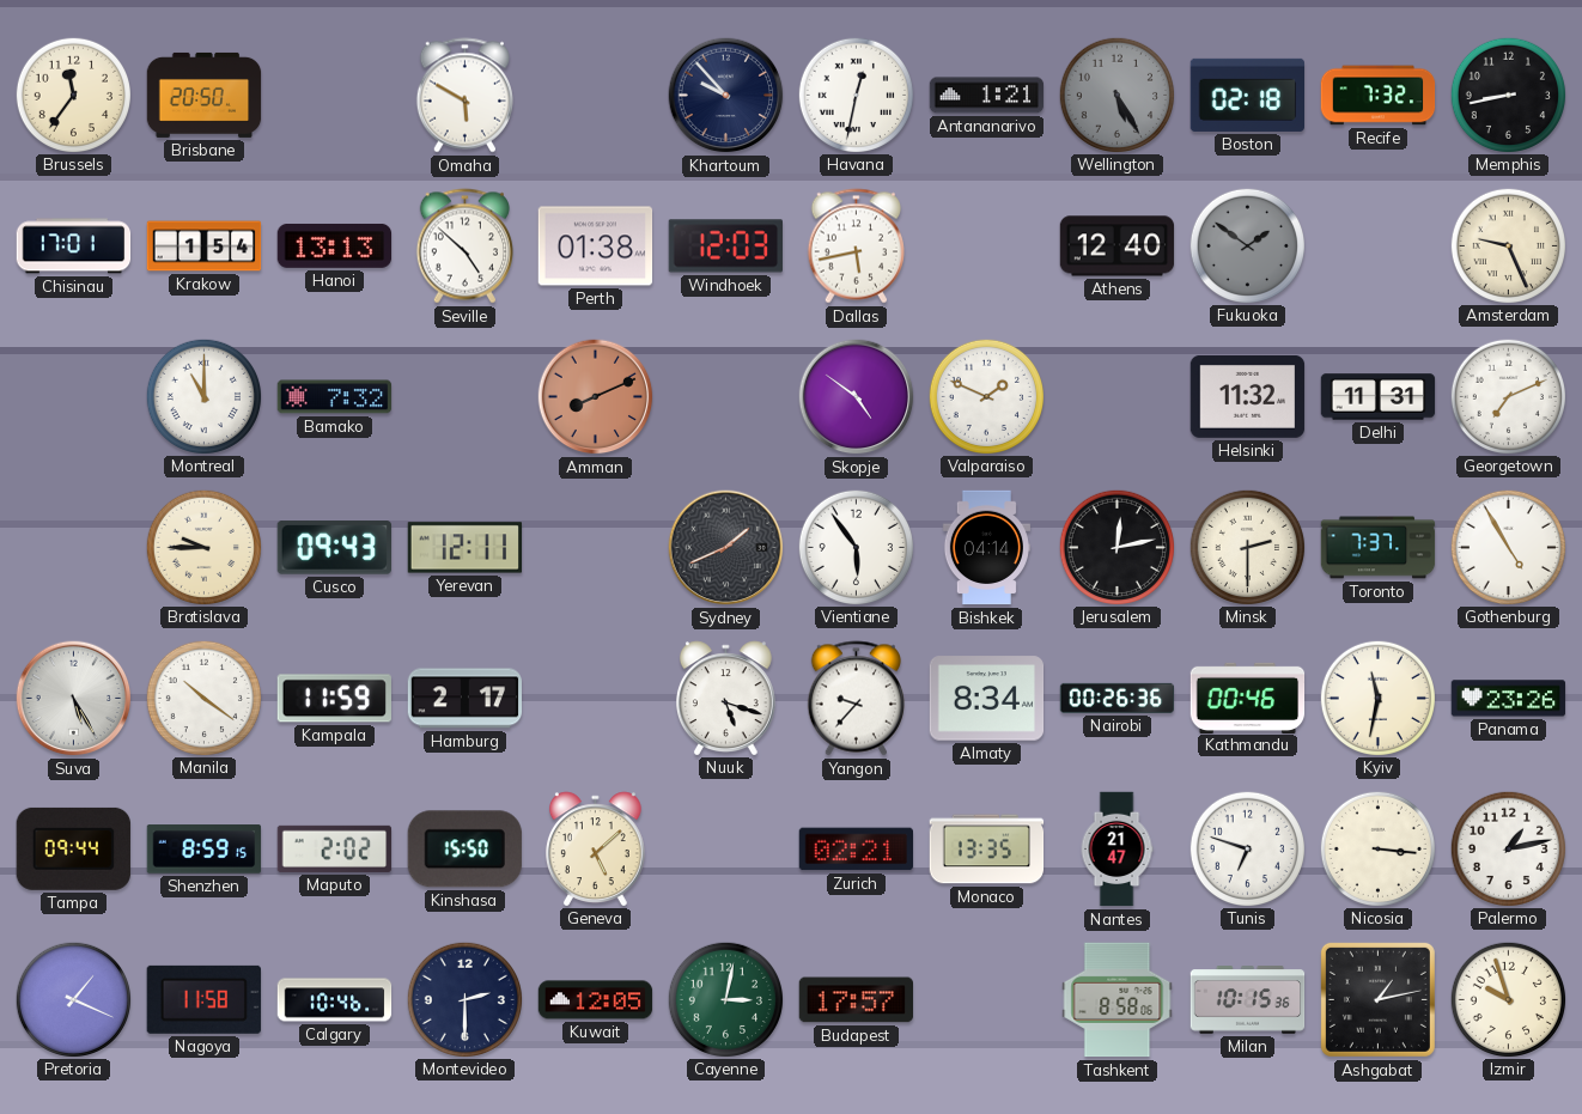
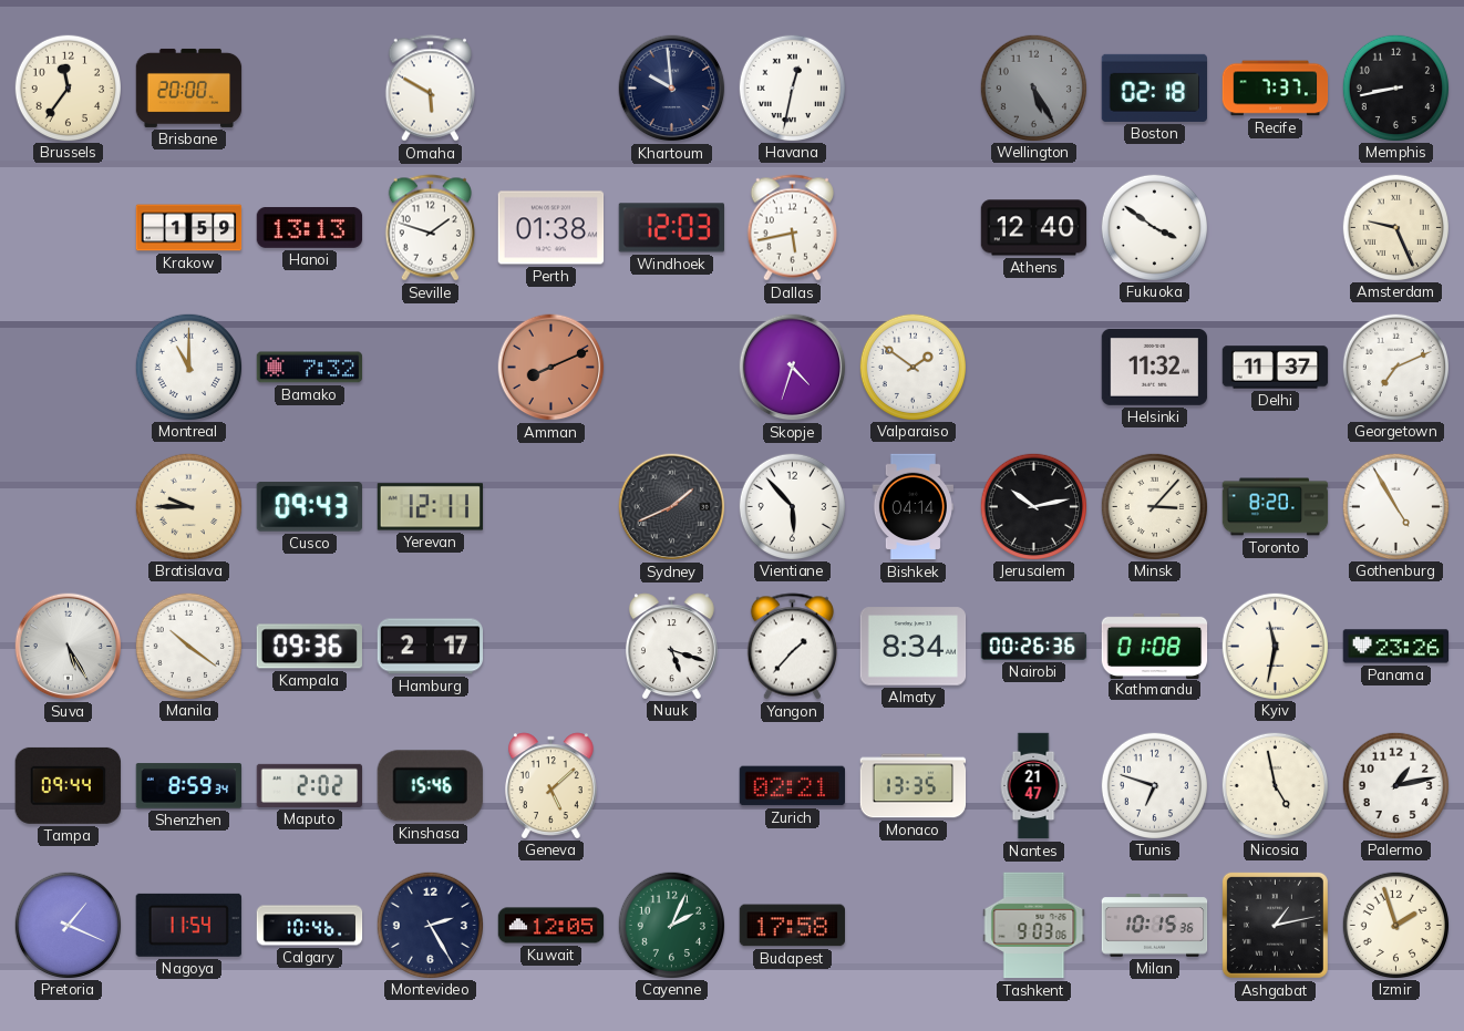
Brisbane: 20:50 -> 20:00
Khartoum: 9:53 -> 9:59
Antananarivo: 1:21 -> none
Recife: 7:32 -> 7:37
Chisinau: 17:01 -> none
Krakow: 1:54 -> 1:59
Seville: 4:52 -> 1:48
Fukuoka: 1:51 -> 3:51
Fukuoka dial: grey -> white
Skopje: 4:51 -> 4:33
Valparaiso: 1:49 -> 1:51
Delhi: 11:31 -> 11:37
Vientiane: 5:54 -> 5:53
Jerusalem: 12:13 -> 10:13
Minsk: 2:30 -> 3:07
Toronto: 7:37 -> 8:20
Kampala: 11:59 -> 09:36
Yangon: 9:37 -> 1:37
Kathmandu: 00:46 -> 01:08
Shenzhen: 8:59:15 -> 8:59:34
Kinshasa: 15:50 -> 15:46
Nicosia: 3:16 -> 4:58
Nagoya: 11:58 -> 11:54
Montevideo: 2:30 -> 2:25
Cayenne: 3:02 -> 2:04
Budapest: 17:57 -> 17:58
Tashkent: 8:58 -> 9:03
Izmir: 9:57 -> 1:57
